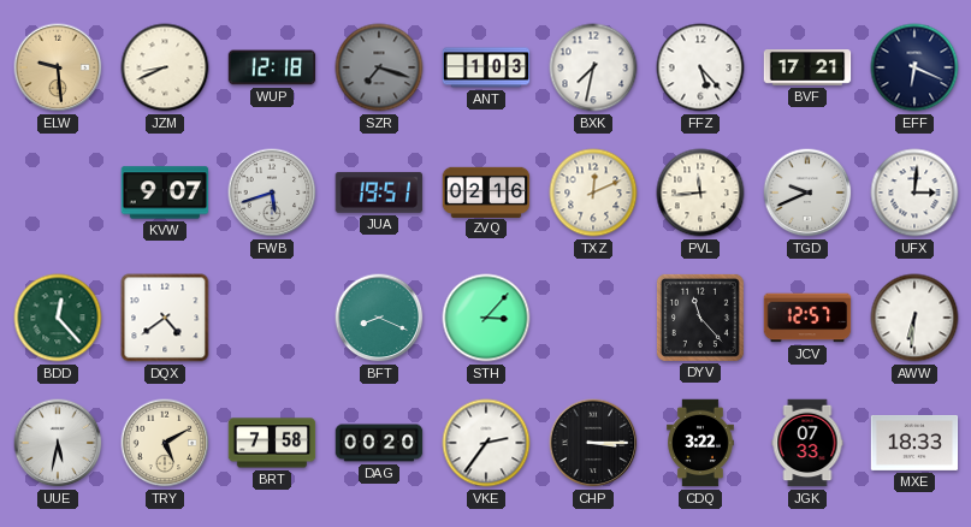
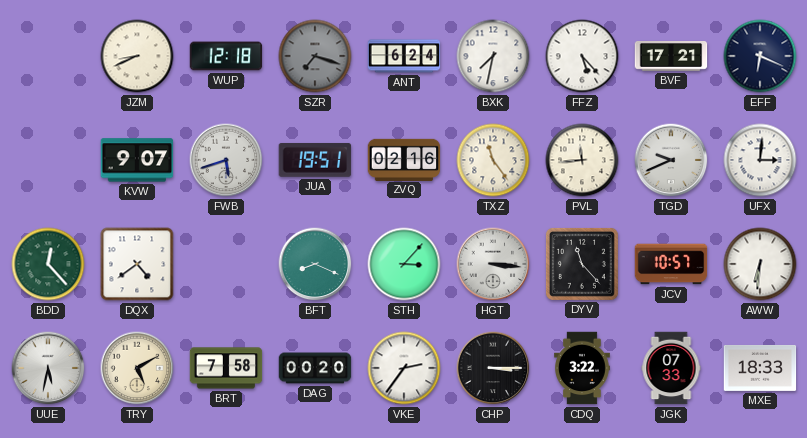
ELW: 9:29 -> none
ANT: 1:03 -> 6:24
TXZ: 12:11 -> 11:24
HGT: none -> 3:16
JCV: 12:57 -> 10:57
